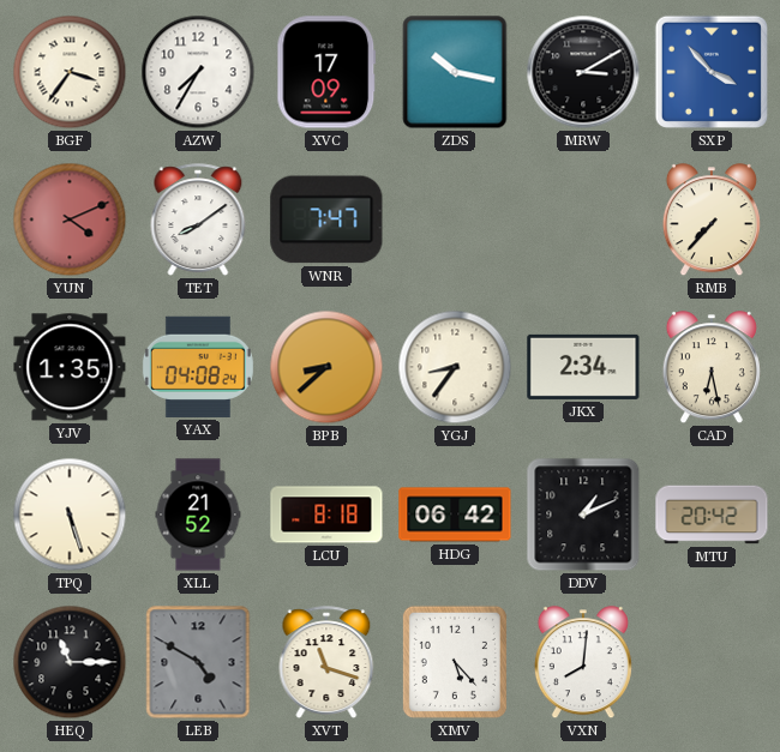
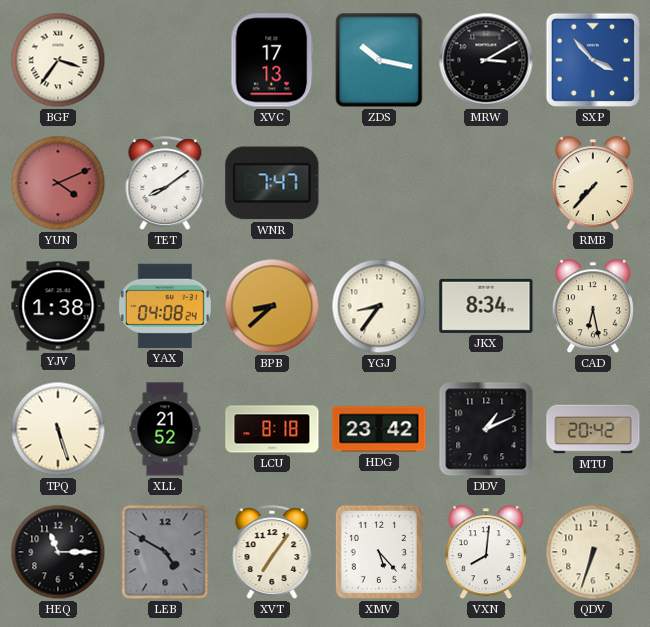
AZW: 7:35 -> none
XVC: 17:09 -> 17:13
YJV: 1:35 -> 1:38
JKX: 2:34 -> 8:34
HDG: 06:42 -> 23:42
XVT: 11:18 -> 7:06
QDV: none -> 6:33
